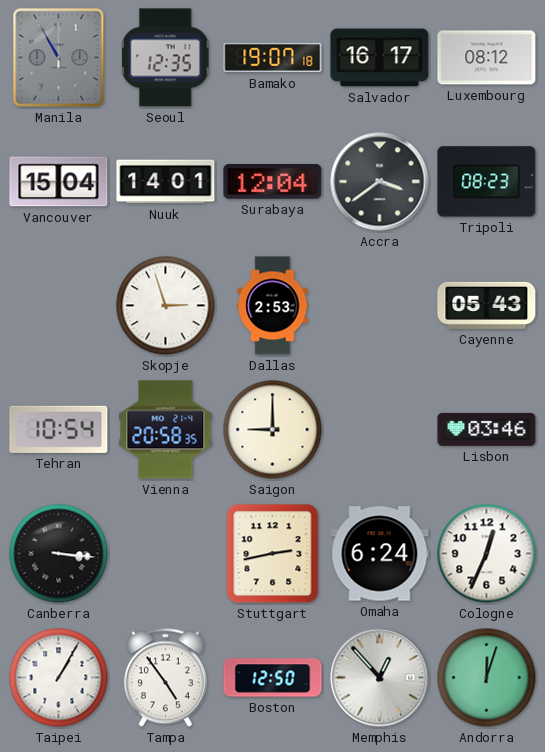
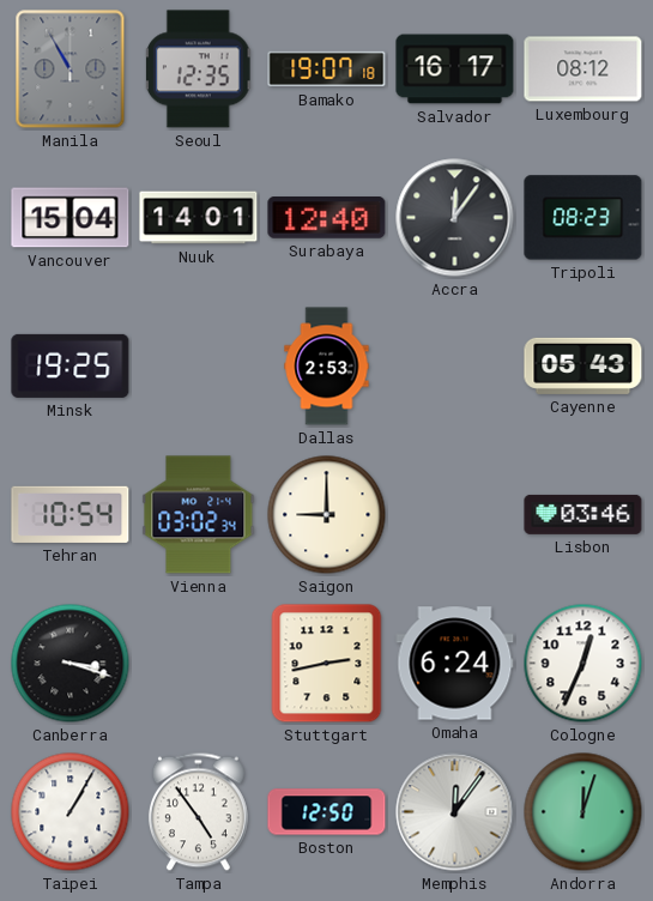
Surabaya: 12:04 -> 12:40
Accra: 3:39 -> 12:06
Minsk: none -> 19:25
Skopje: 2:57 -> none
Vienna: 20:58 -> 03:02
Canberra: 3:16 -> 3:18
Memphis: 12:53 -> 12:06
